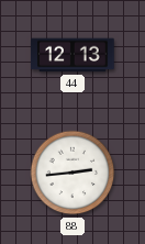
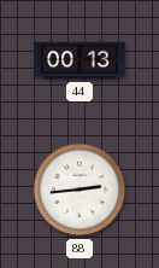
44: 12:13 -> 00:13
